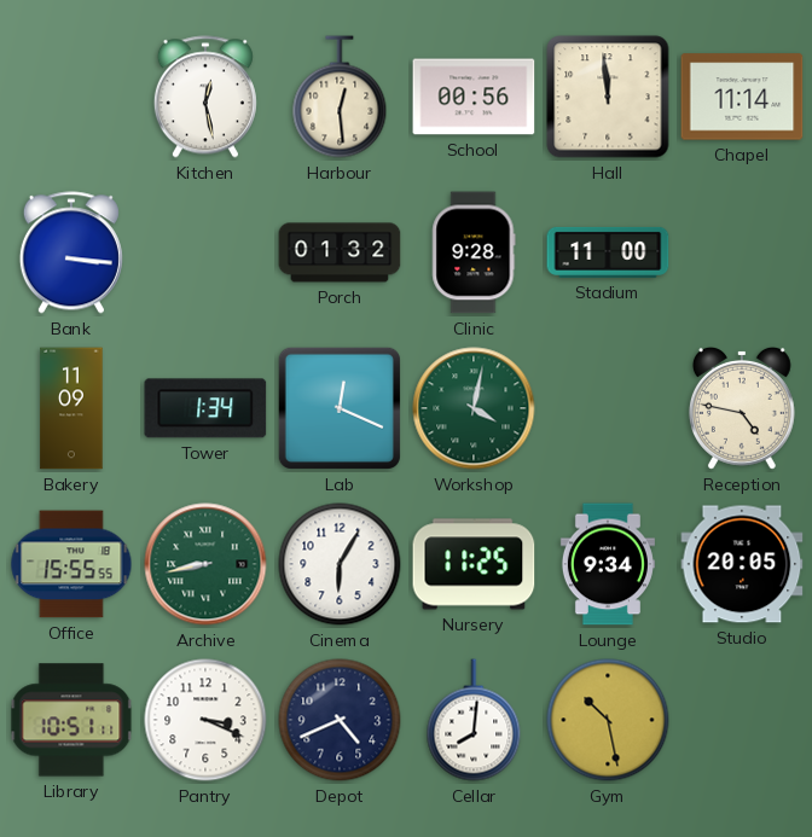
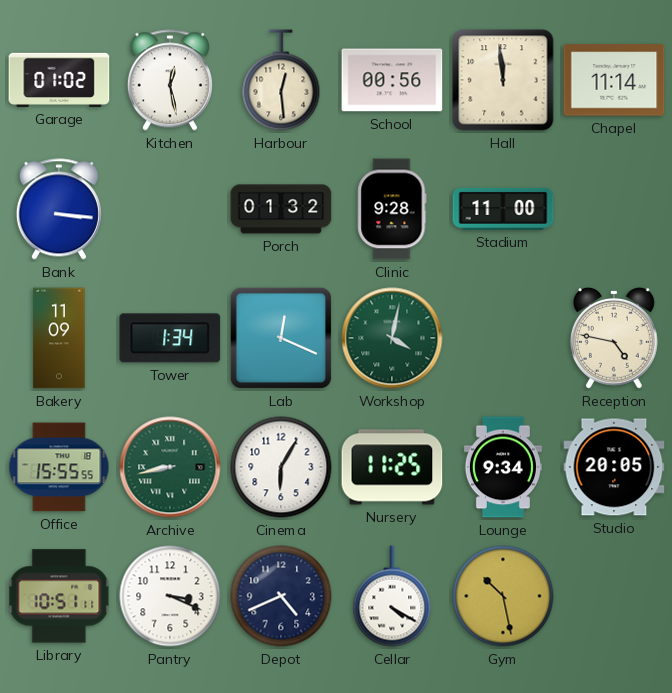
Garage: none -> 01:02
Cellar: 8:01 -> 4:20
